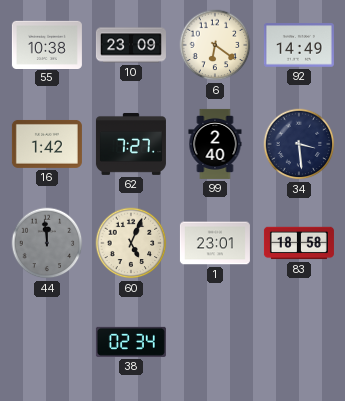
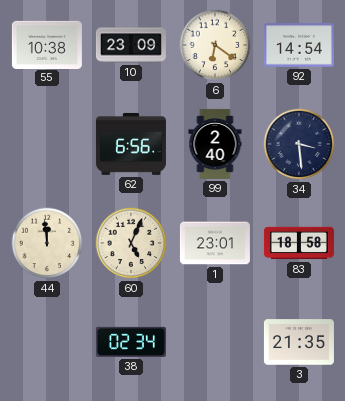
92: 14:49 -> 14:54
16: 1:42 -> none
62: 7:27 -> 6:56
44 dial: grey -> cream
3: none -> 21:35
